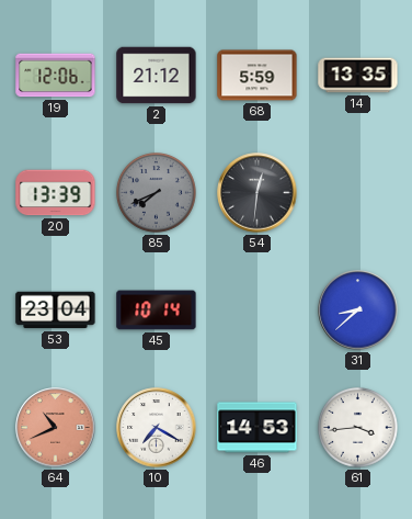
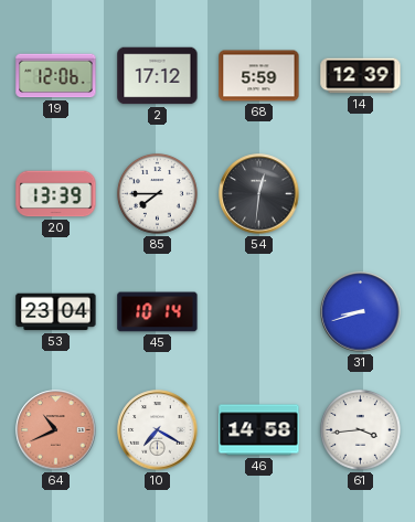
2: 21:12 -> 17:12
14: 13:35 -> 12:39
85: 7:41 -> 7:45
85 dial: grey -> white
31: 8:38 -> 8:42
46: 14:53 -> 14:58
